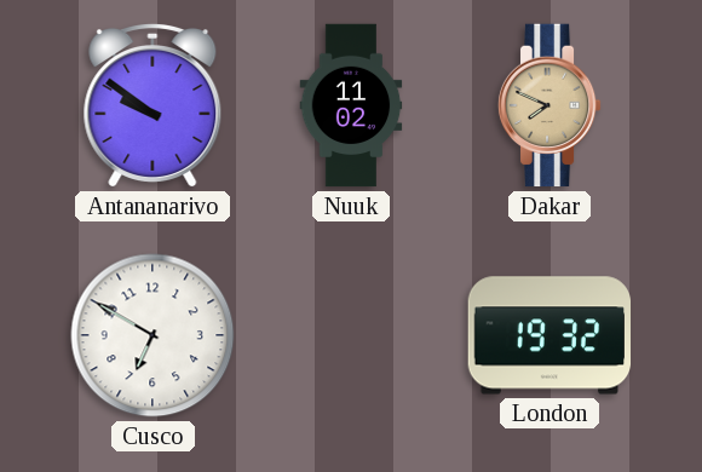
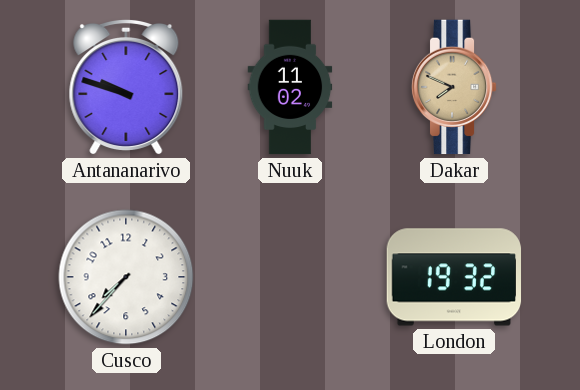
Antananarivo: 9:51 -> 9:48
Cusco: 6:50 -> 7:37
